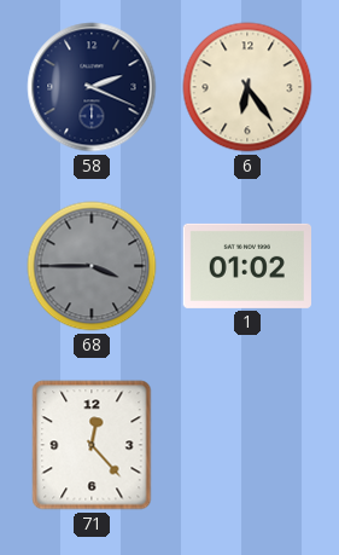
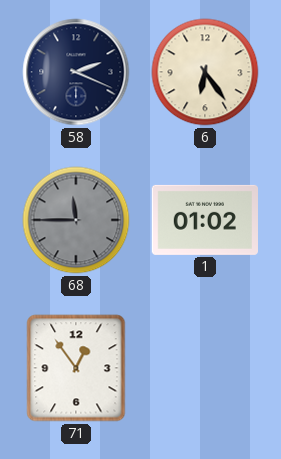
68: 3:45 -> 11:45
71: 12:23 -> 12:54
